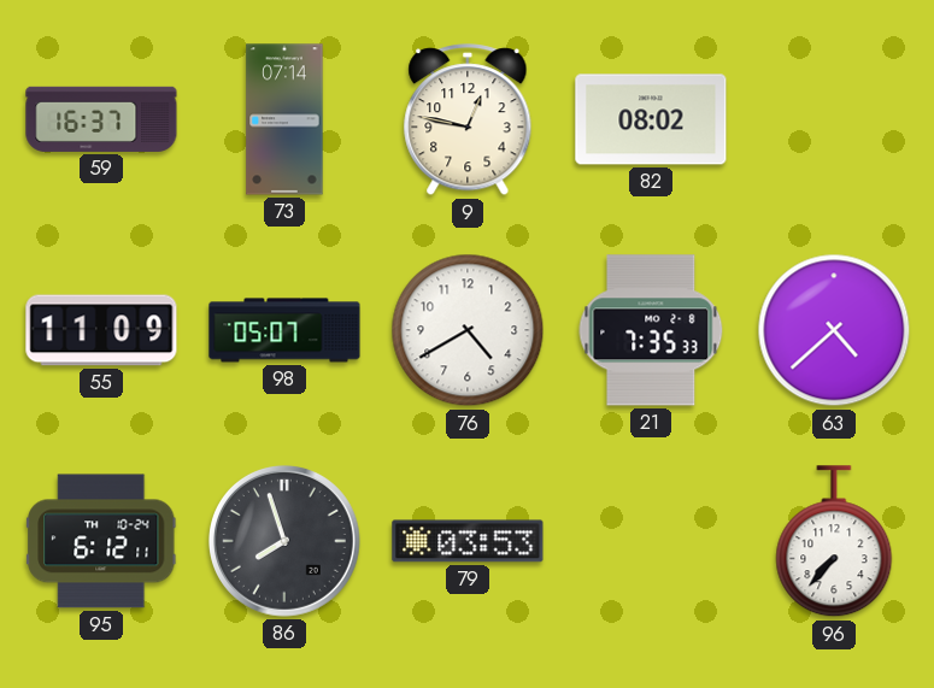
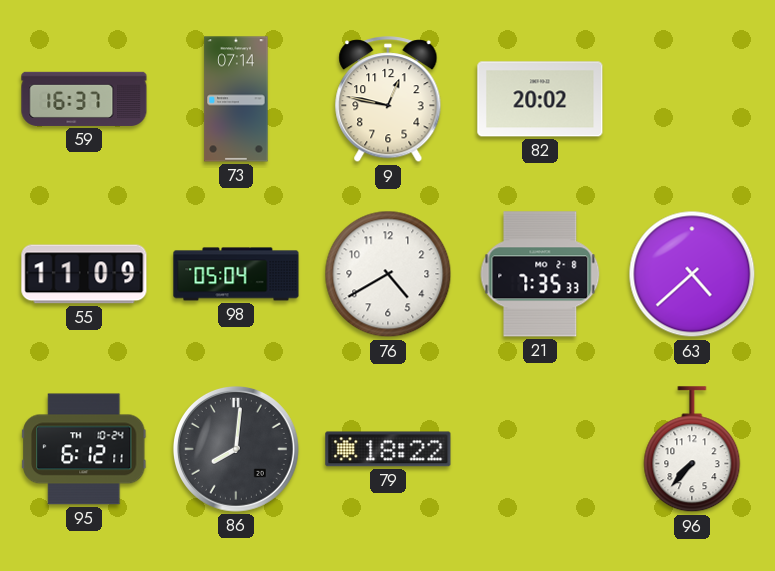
82: 08:02 -> 20:02
98: 05:07 -> 05:04
86: 7:57 -> 8:01
79: 03:53 -> 18:22
